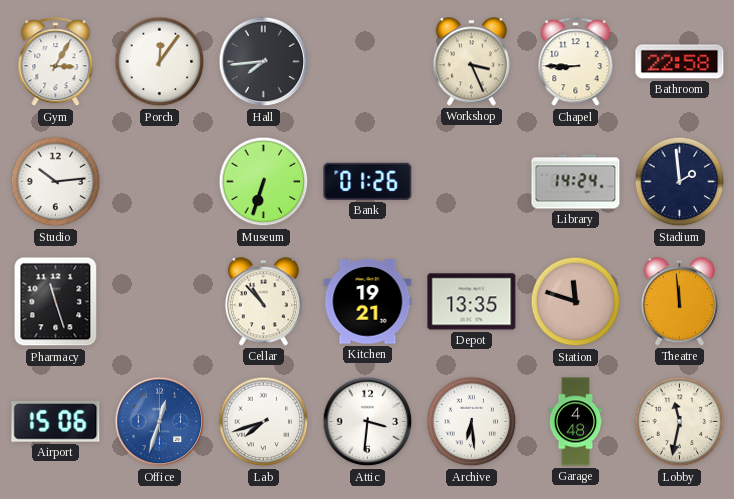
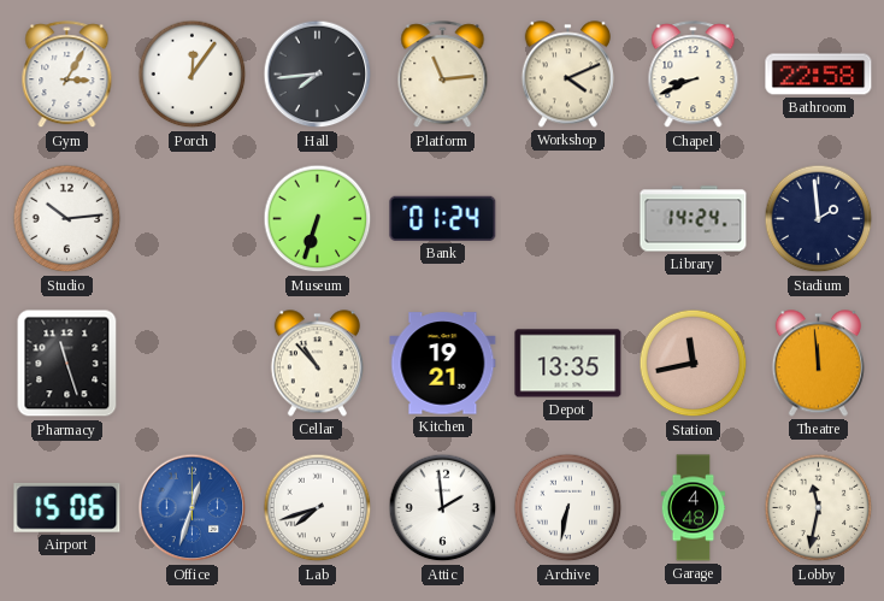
Platform: none -> 11:14
Workshop: 3:26 -> 4:11
Chapel: 8:45 -> 8:41
Bank: 01:26 -> 01:24
Station: 11:48 -> 11:43
Attic: 3:31 -> 1:59
Archive: 6:29 -> 6:32
